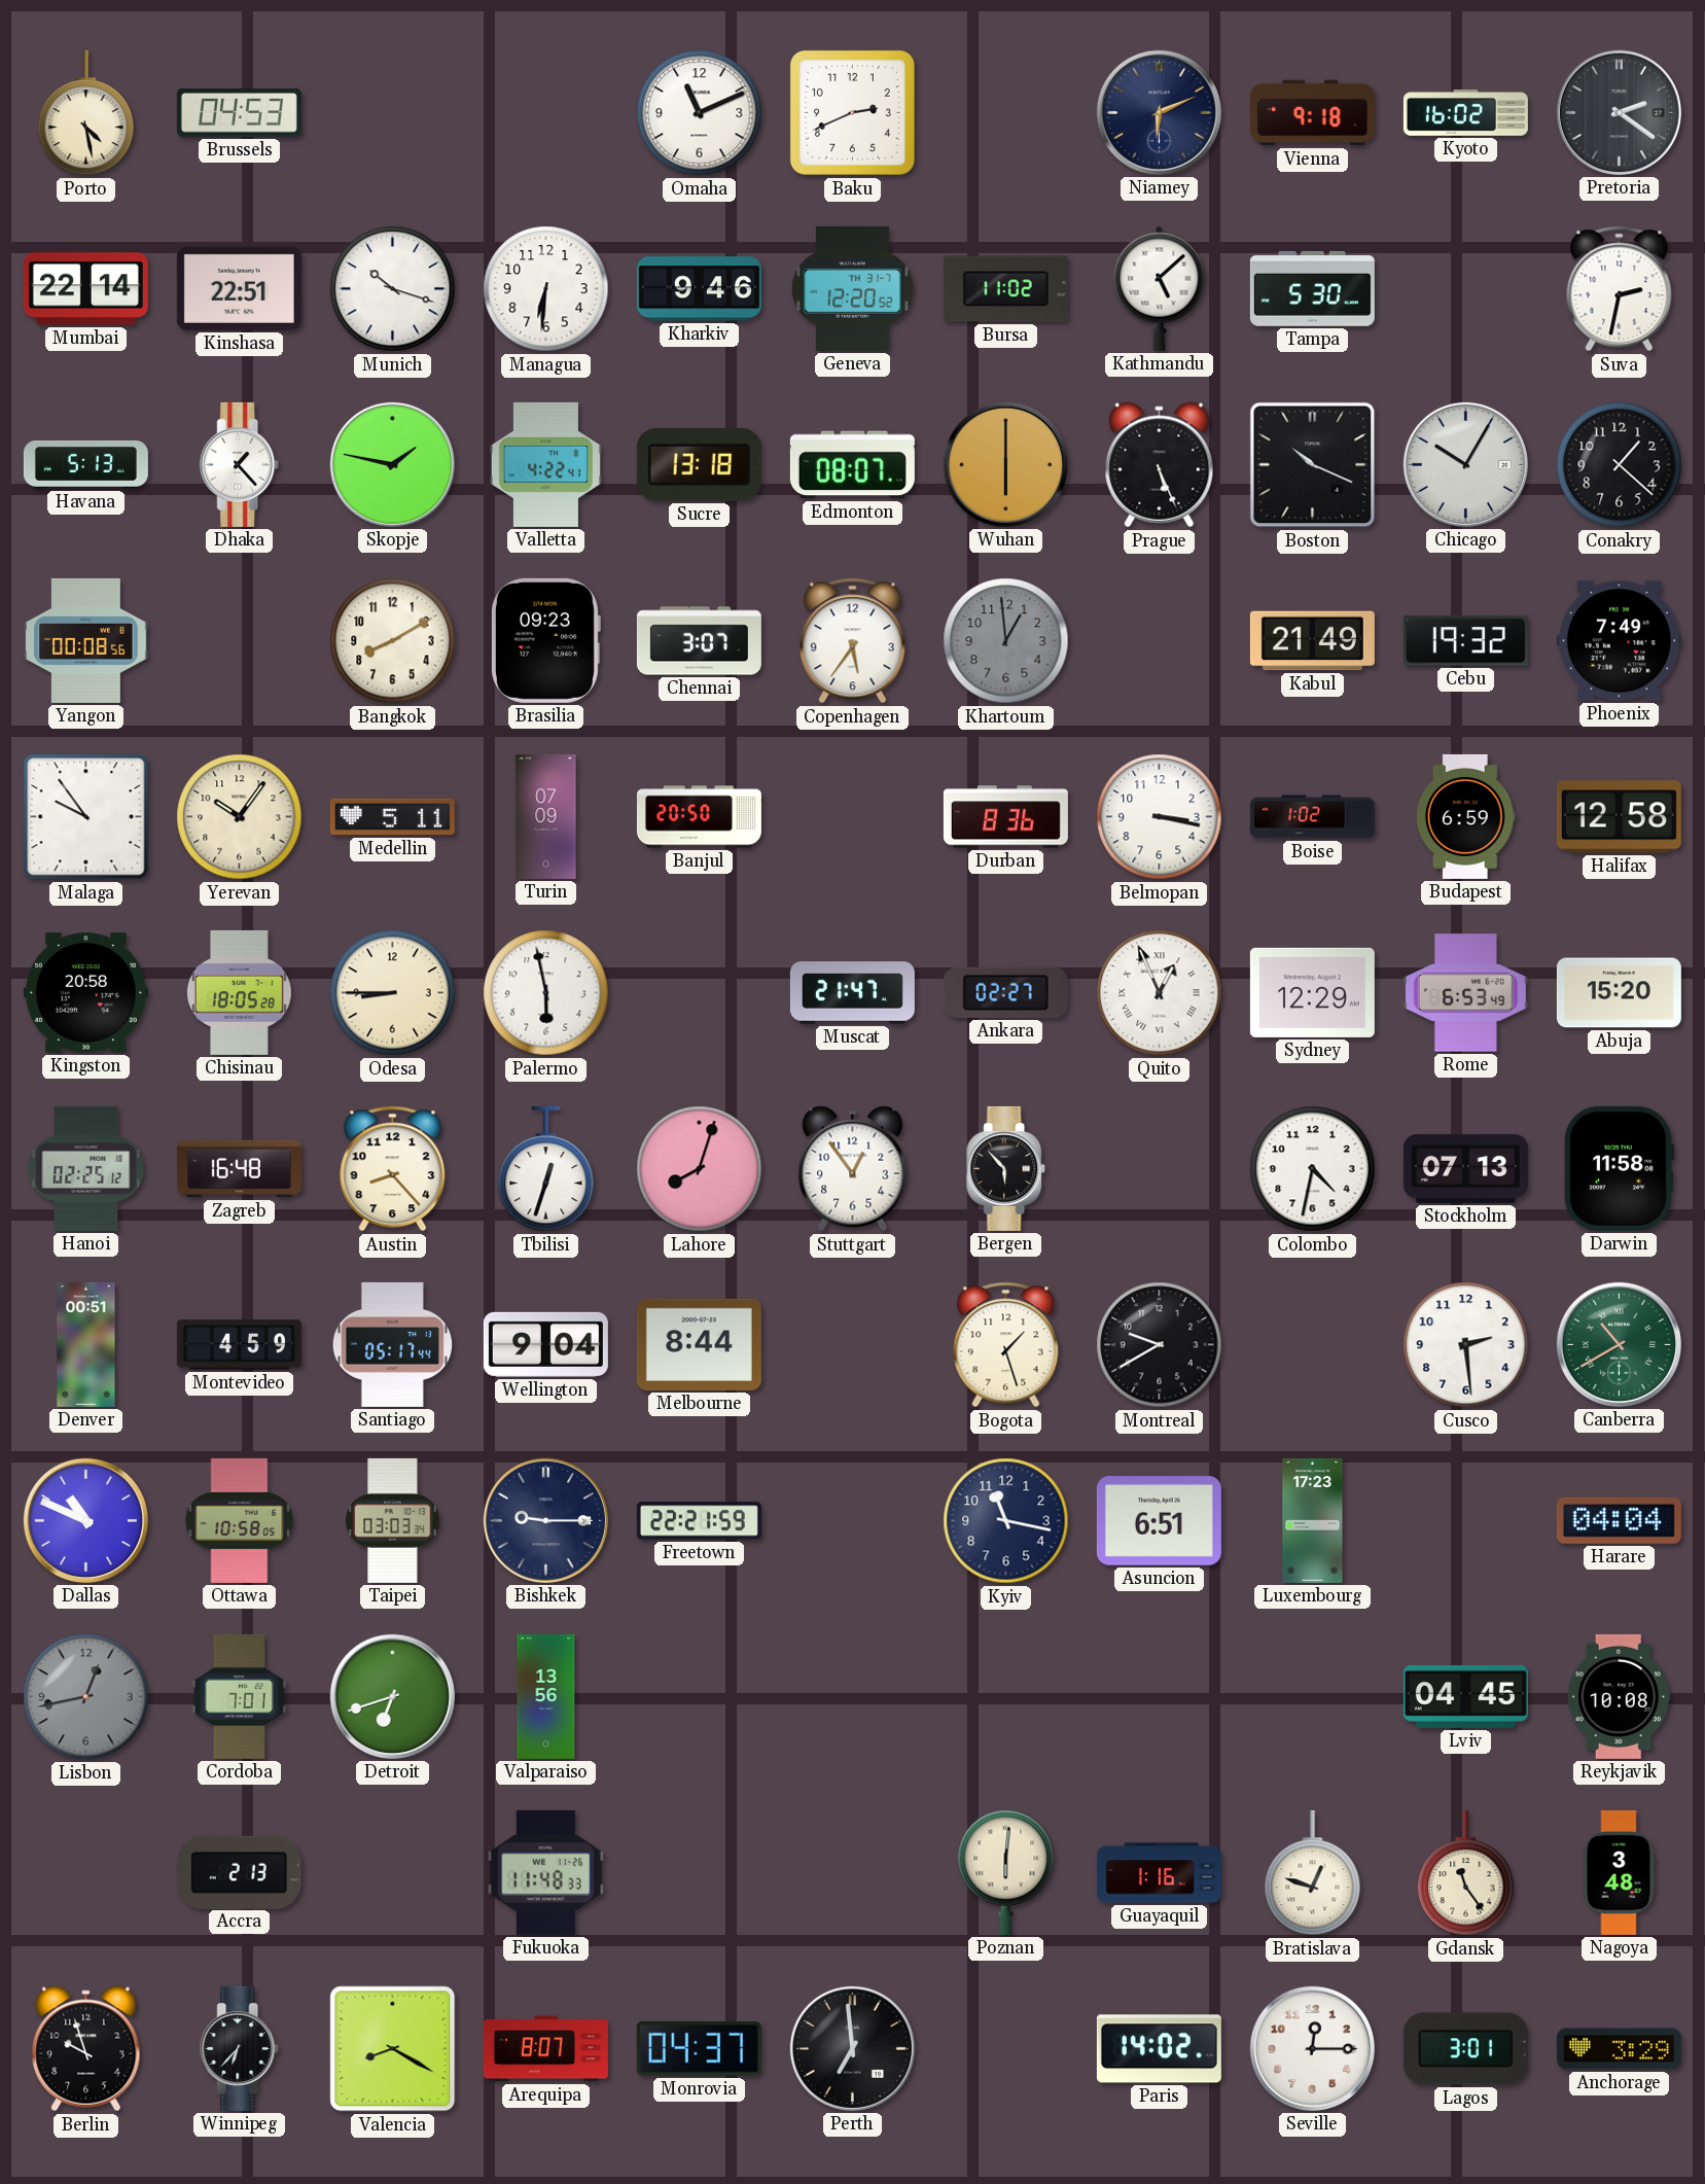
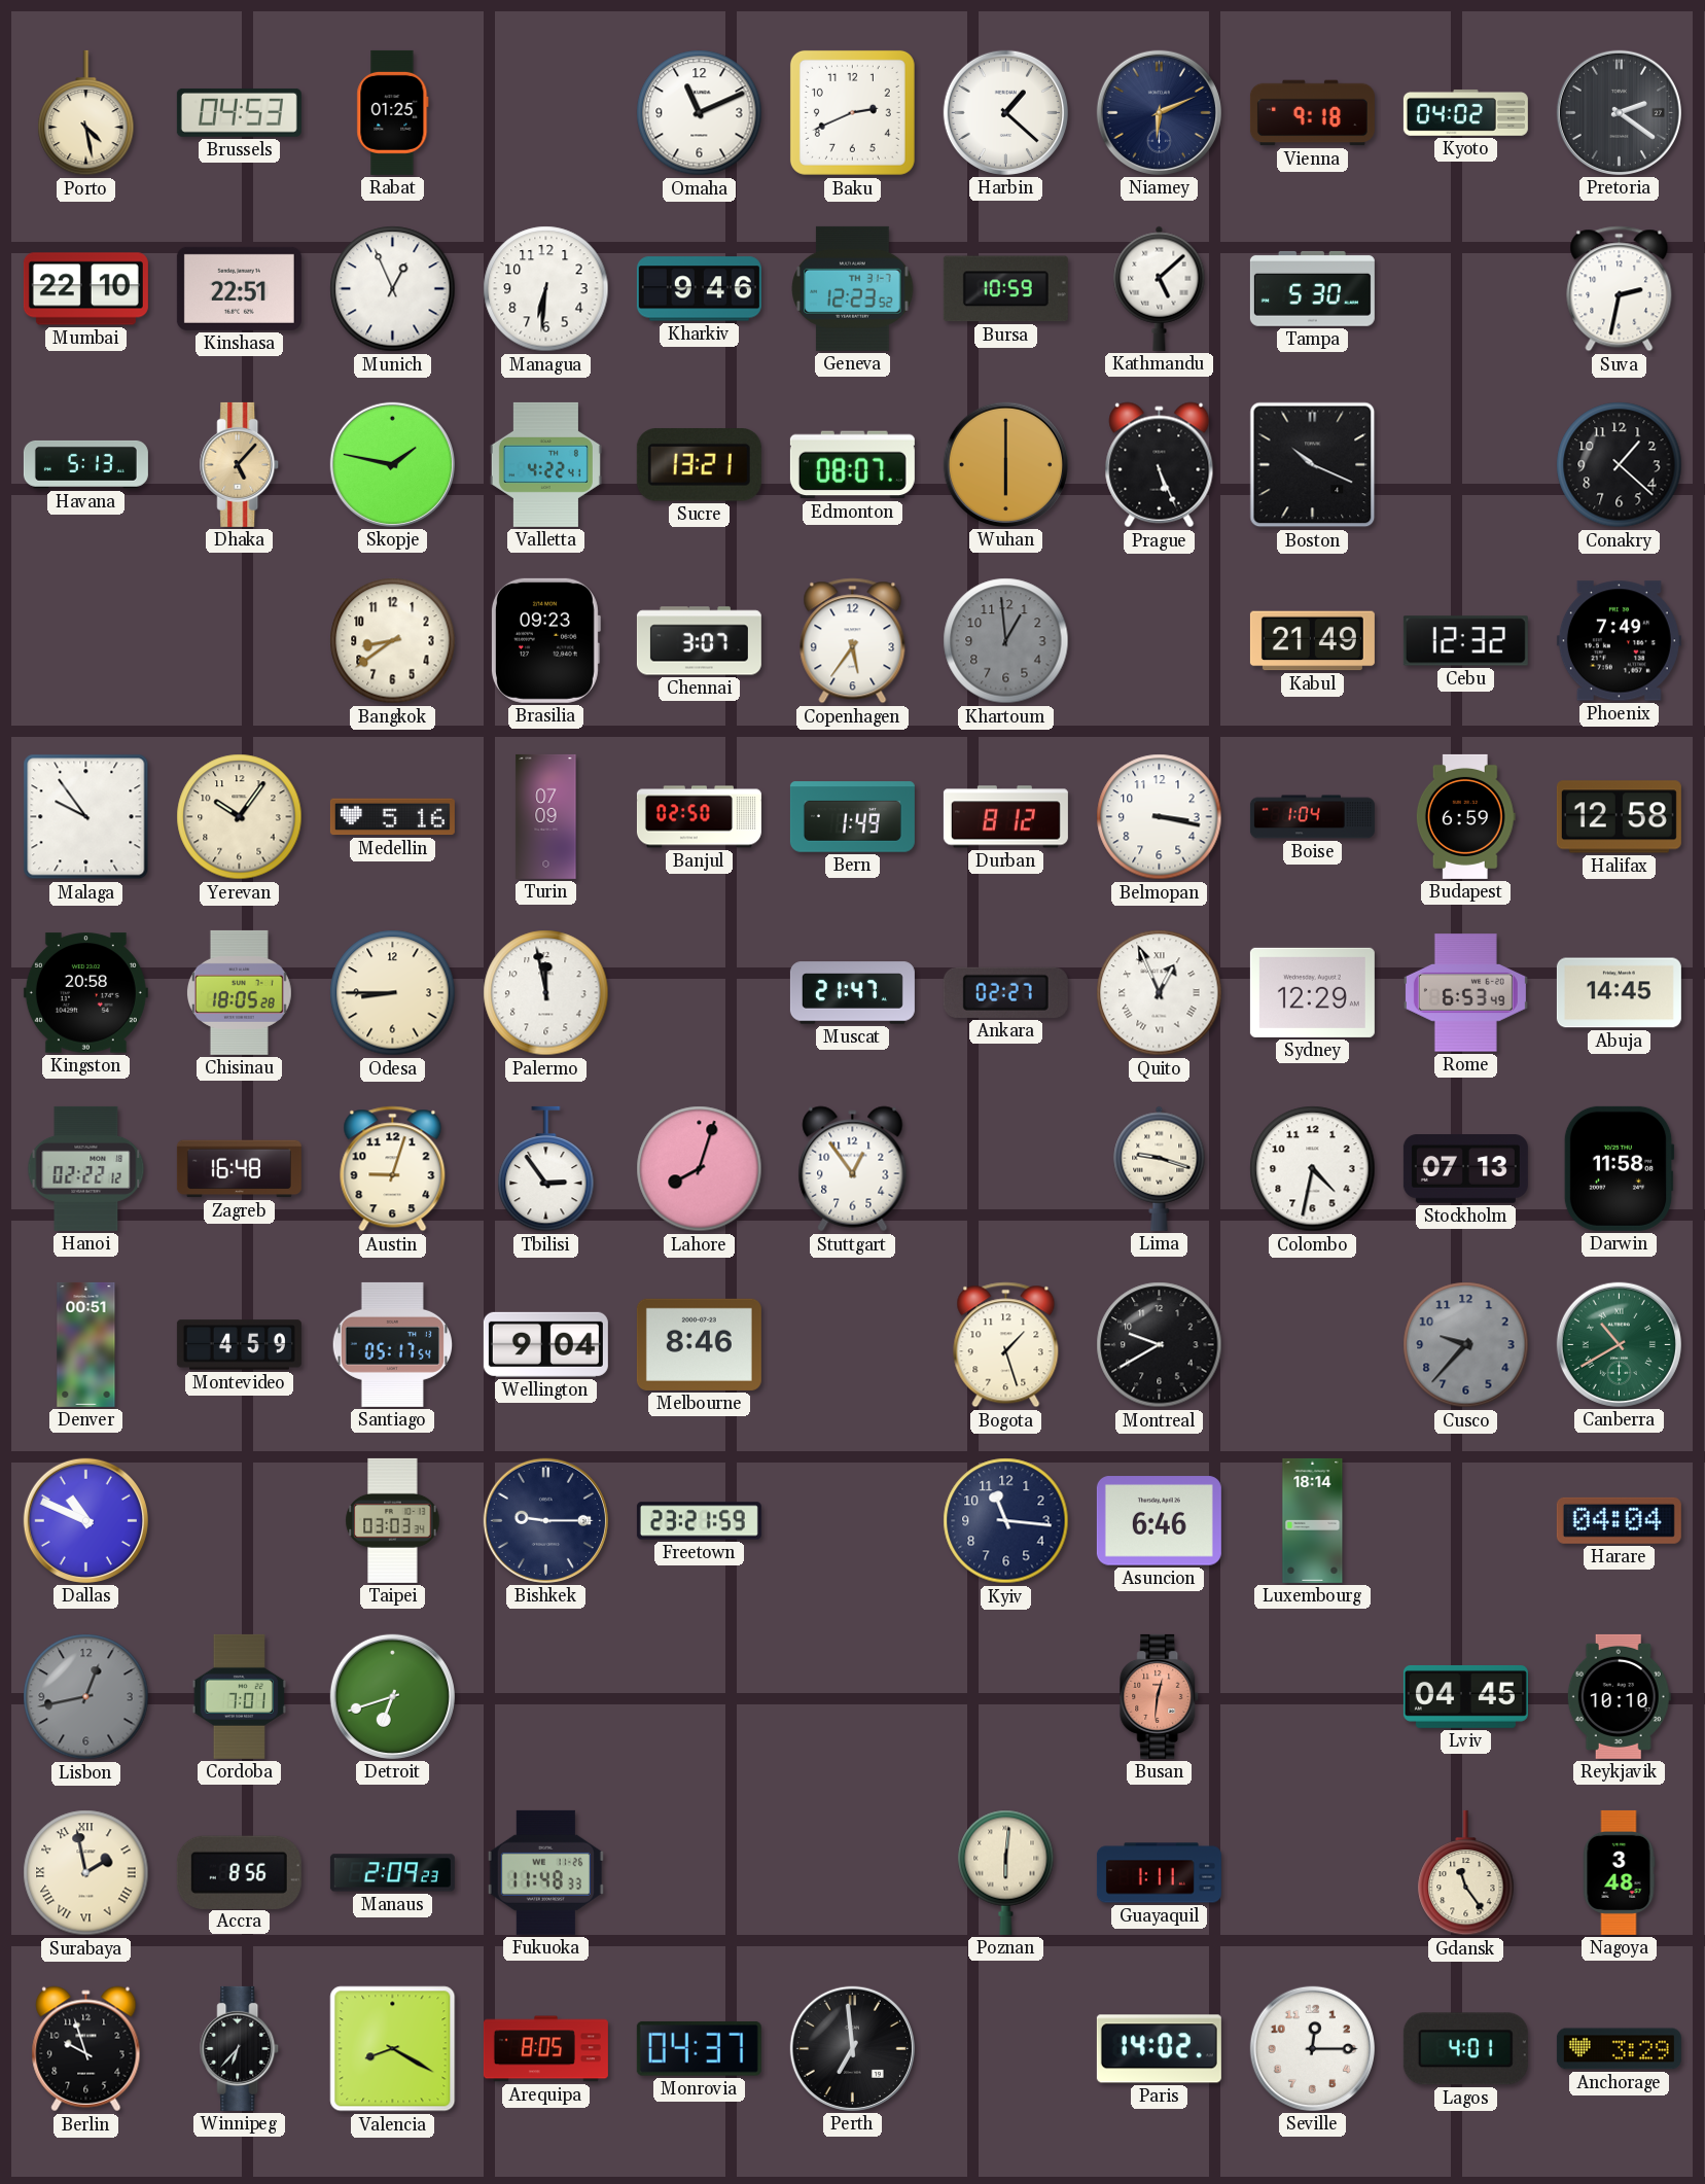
Rabat: none -> 01:25
Harbin: none -> 1:22
Kyoto: 16:02 -> 04:02
Mumbai: 22:14 -> 22:10
Munich: 10:18 -> 12:56
Geneva: 12:20 -> 12:23
Bursa: 11:02 -> 10:59
Dhaka: 1:23 -> 5:07
Dhaka dial: white -> champagne
Sucre: 13:18 -> 13:21
Chicago: 10:05 -> none
Yangon: 00:08 -> none
Bangkok: 8:10 -> 8:39
Cebu: 19:32 -> 12:32
Medellin: 5:11 -> 5:16
Banjul: 20:50 -> 02:50
Bern: none -> 1:49
Durban: 8:36 -> 8:12
Boise: 1:02 -> 1:04
Palermo: 5:58 -> 11:58
Abuja: 15:20 -> 14:45
Hanoi: 02:25 -> 02:22
Austin: 8:23 -> 9:03
Tbilisi: 12:33 -> 2:54
Bergen: 5:53 -> none
Lima: none -> 9:18
Santiago: 05:17:44 -> 05:17:54
Melbourne: 8:44 -> 8:46
Cusco: 2:29 -> 9:37
Cusco dial: white -> grey
Ottawa: 10:58 -> none
Freetown: 22:21 -> 23:21
Kyiv: 11:17 -> 11:16
Asuncion: 6:51 -> 6:46
Luxembourg: 17:23 -> 18:14
Valparaiso: 13:56 -> none
Busan: none -> 12:31
Reykjavik: 10:08 -> 10:10
Surabaya: none -> 1:58
Accra: 2:13 -> 8:56
Manaus: none -> 2:09
Guayaquil: 1:16 -> 1:11
Bratislava: 12:48 -> none
Arequipa: 8:07 -> 8:05
Lagos: 3:01 -> 4:01
